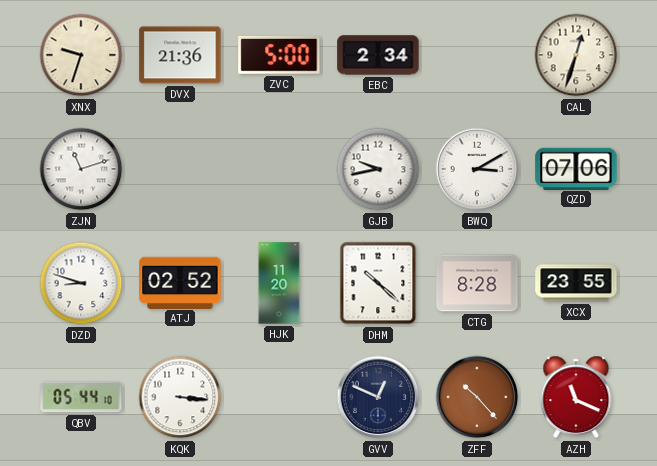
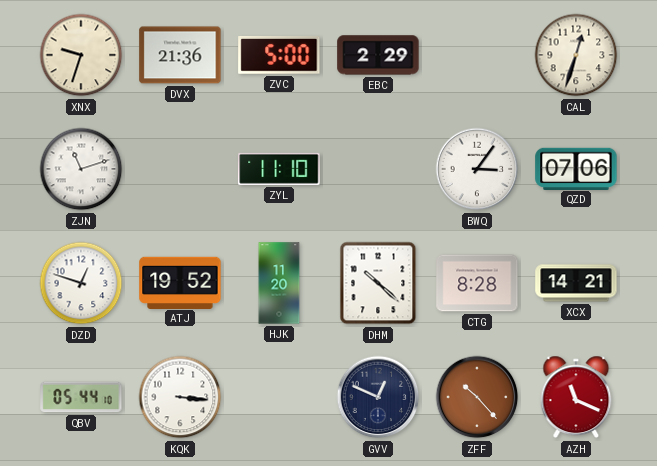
EBC: 2:34 -> 2:29
ZYL: none -> 11:10
GJB: 9:43 -> none
BWQ: 3:10 -> 3:06
DZD: 8:48 -> 12:48
ATJ: 02:52 -> 19:52
XCX: 23:55 -> 14:21
